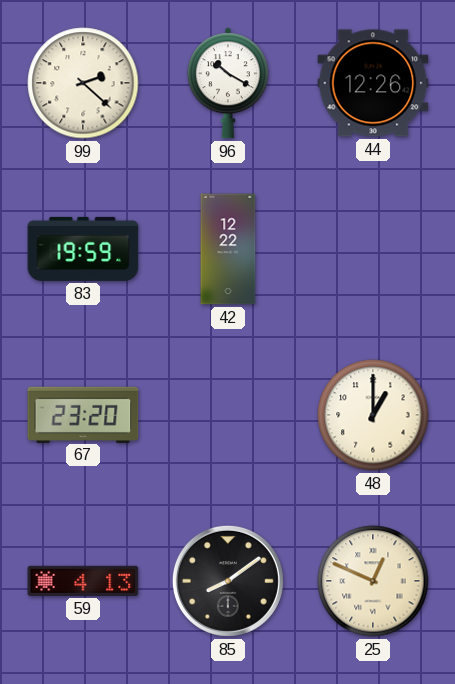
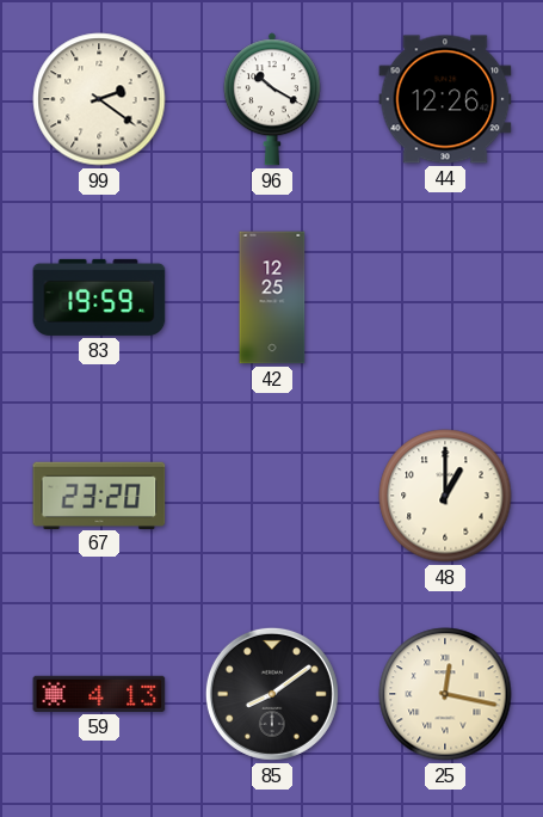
99: 2:22 -> 2:21
42: 12:22 -> 12:25
25: 12:49 -> 12:17
